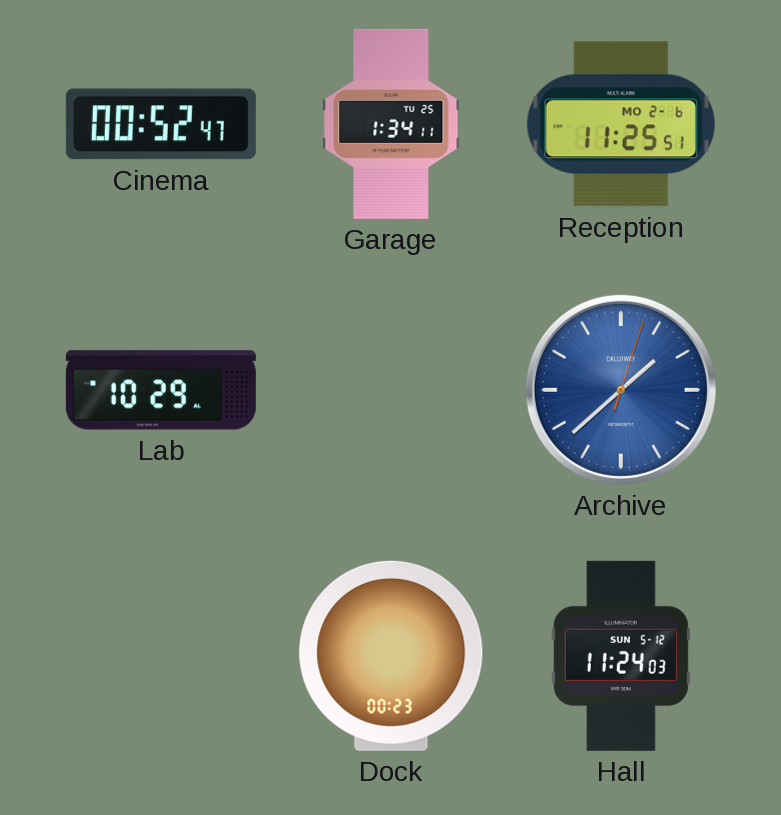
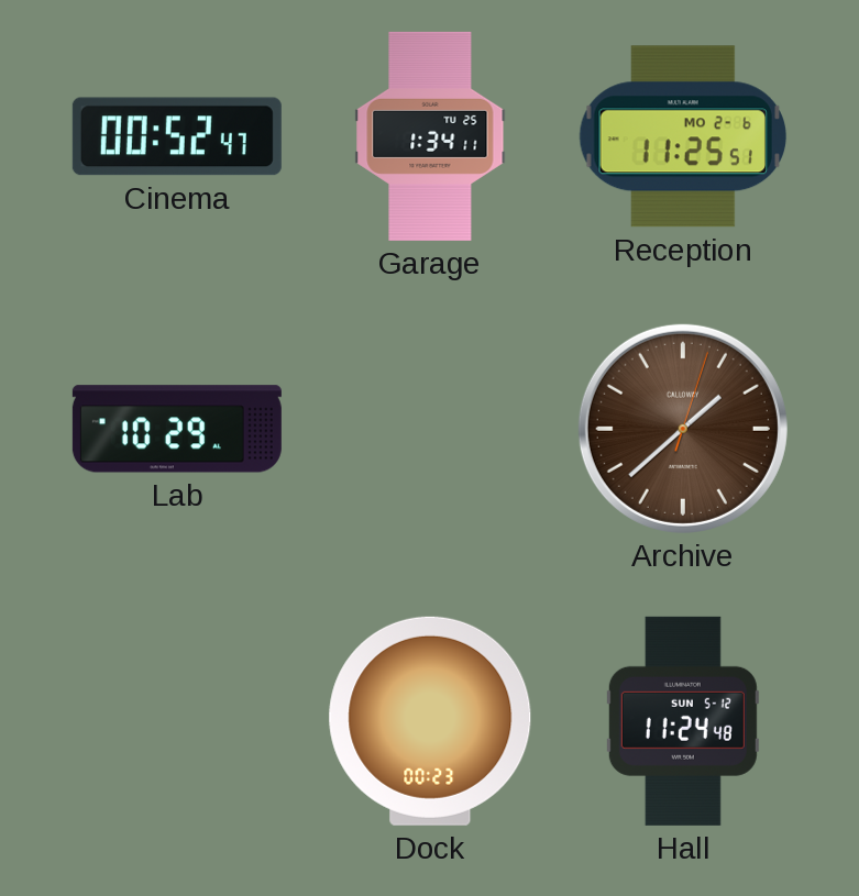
Archive dial: blue -> brown
Hall: 11:24:03 -> 11:24:48
